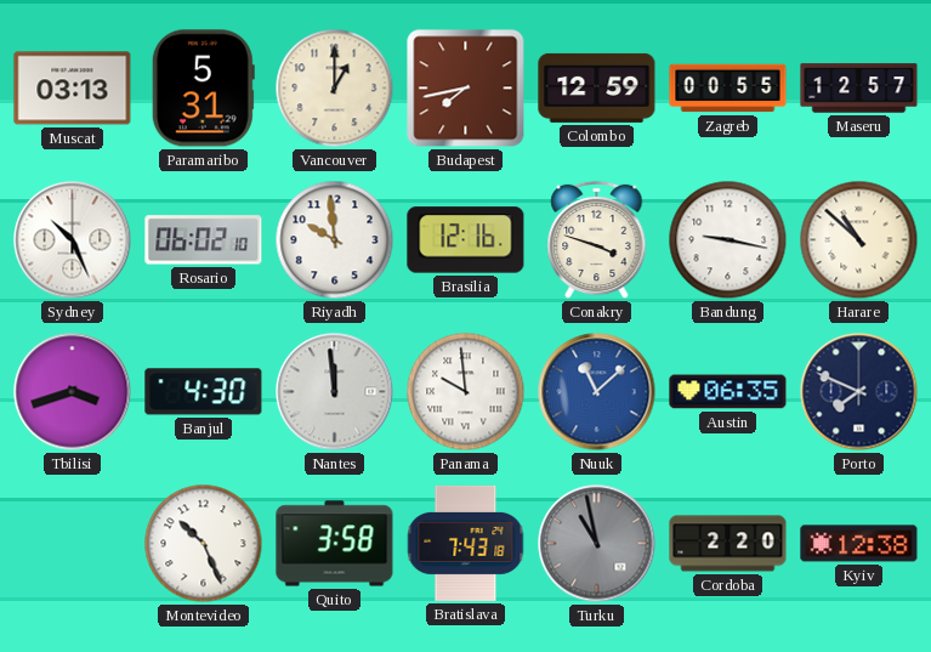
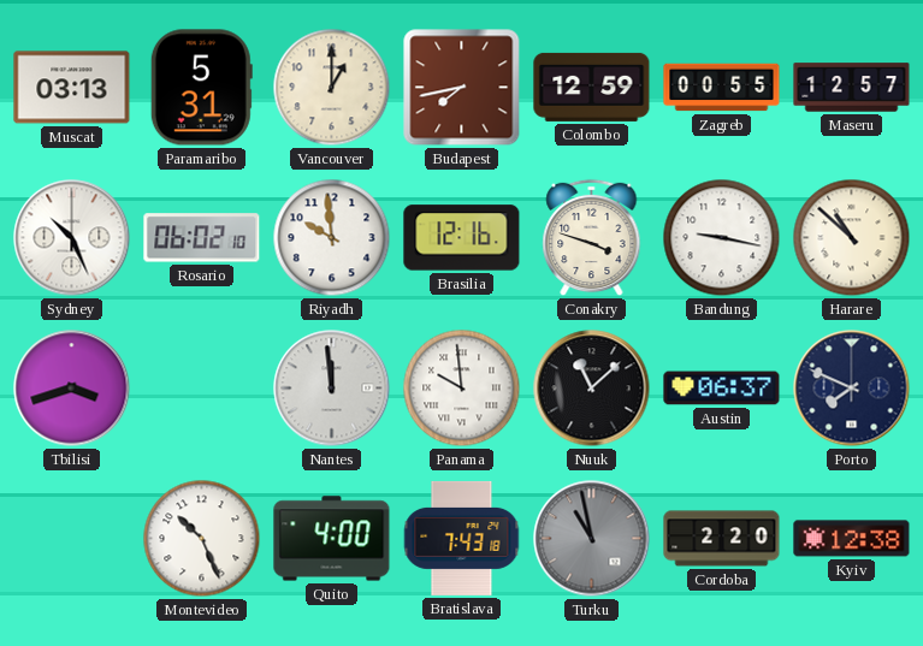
Banjul: 4:30 -> none
Nuuk dial: blue -> black
Austin: 06:35 -> 06:37
Quito: 3:58 -> 4:00
